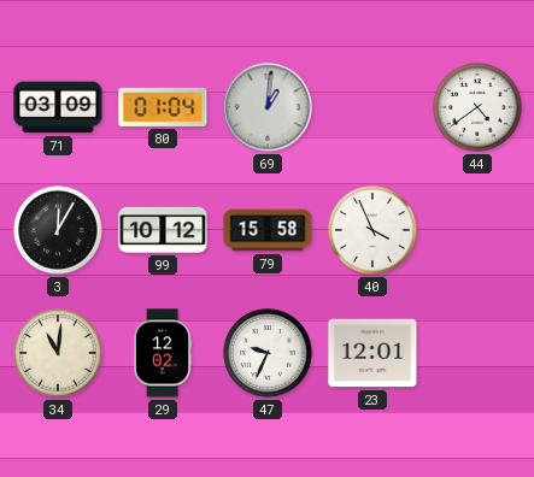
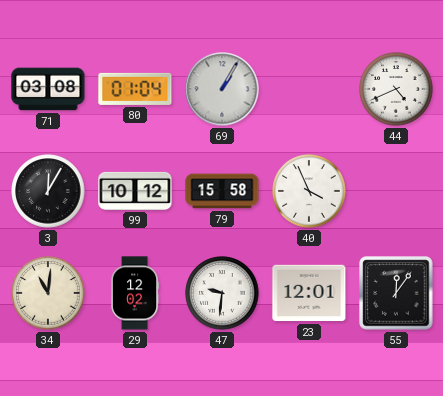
71: 03:09 -> 03:08
69: 1:01 -> 1:05
44: 4:39 -> 4:41
47: 9:34 -> 9:31
55: none -> 12:06
